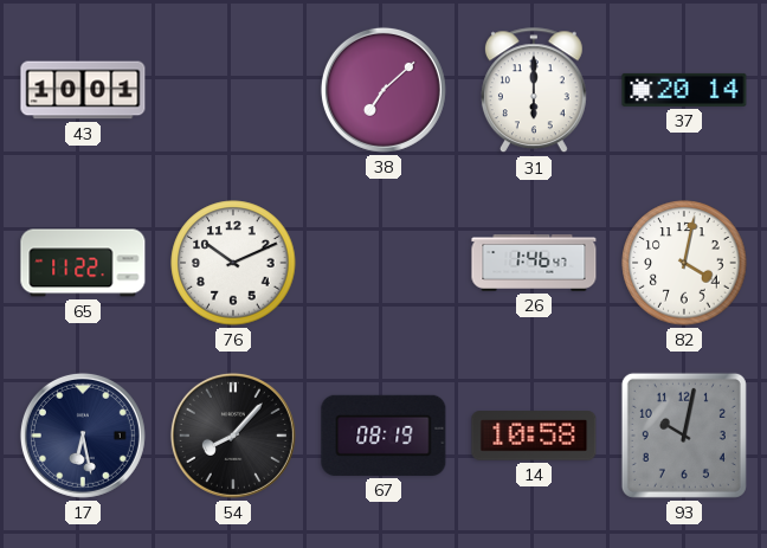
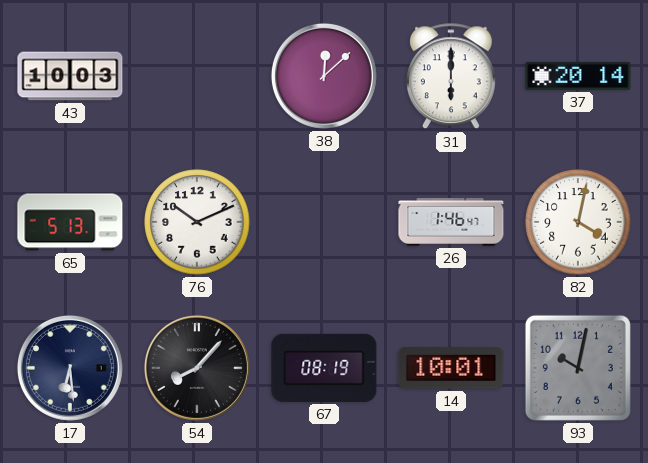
43: 10:01 -> 10:03
38: 7:08 -> 12:08
65: 11:22 -> 5:13
17: 6:28 -> 6:29
14: 10:58 -> 10:01
